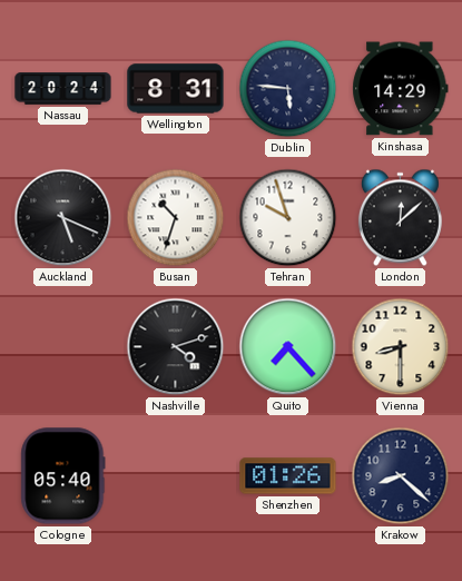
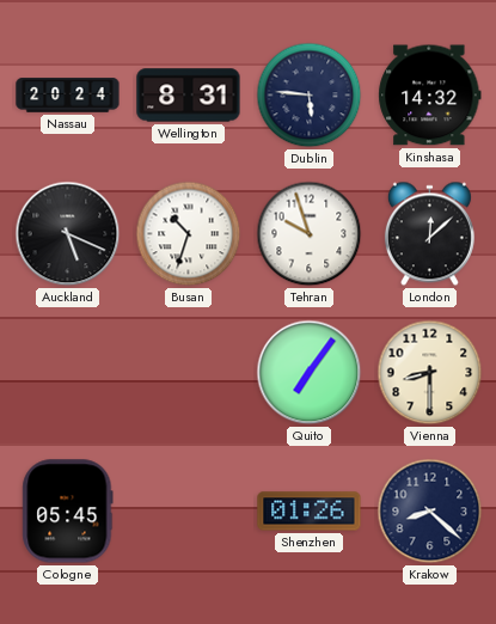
Kinshasa: 14:29 -> 14:32
Nashville: 4:12 -> none
Quito: 7:23 -> 7:06
Cologne: 05:40 -> 05:45
